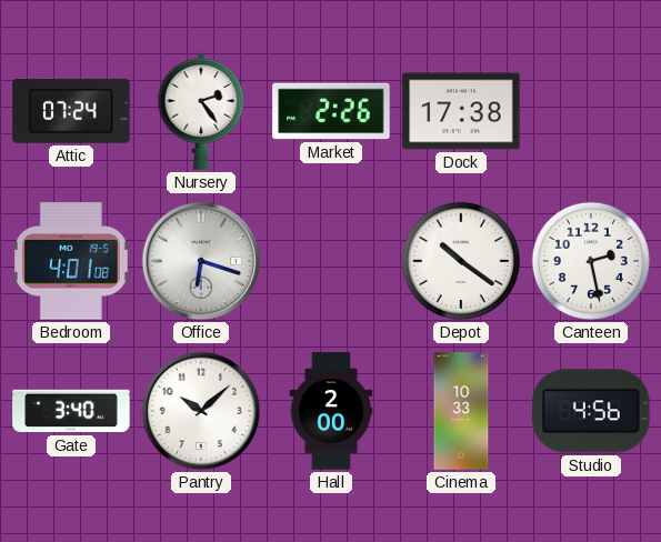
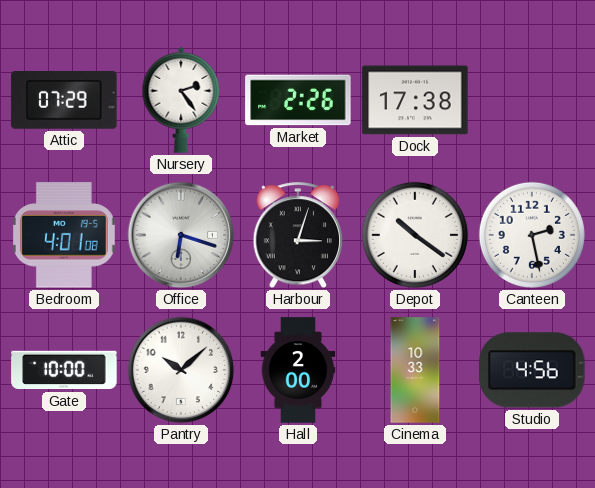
Attic: 07:24 -> 07:29
Harbour: none -> 3:03
Gate: 3:40 -> 10:00
